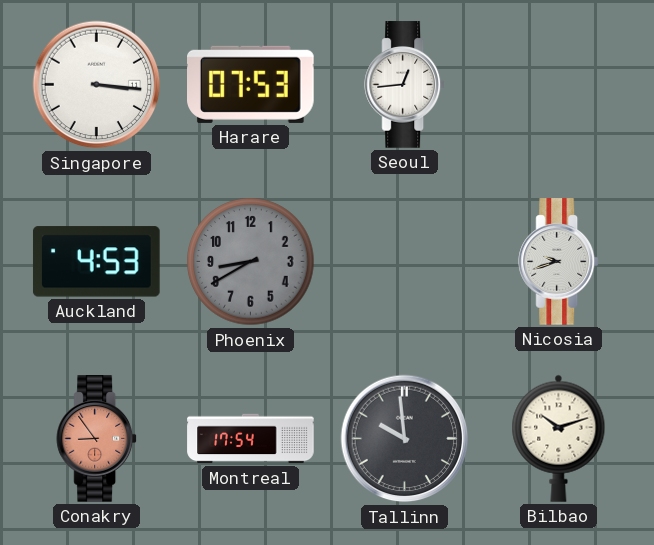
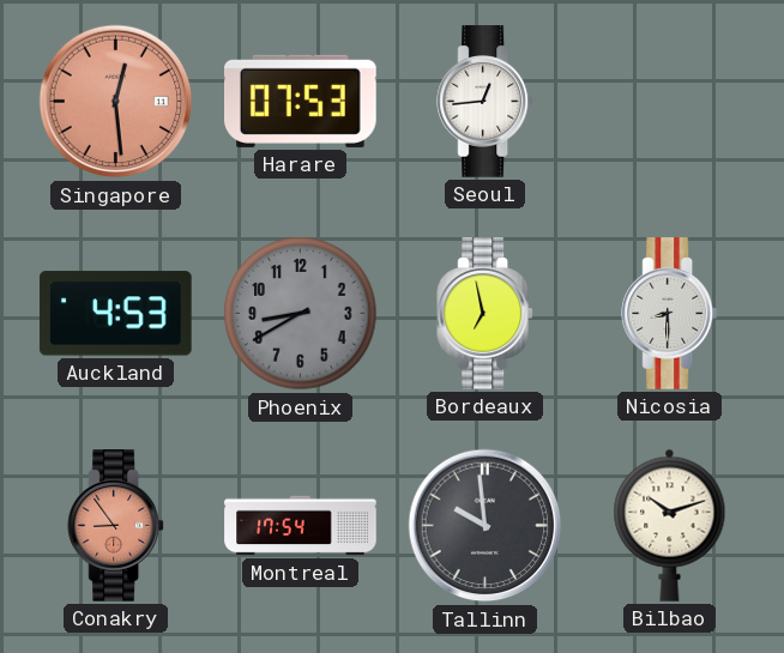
Singapore: 3:16 -> 12:29
Singapore dial: white -> salmon
Bordeaux: none -> 6:58
Nicosia: 9:42 -> 8:30
